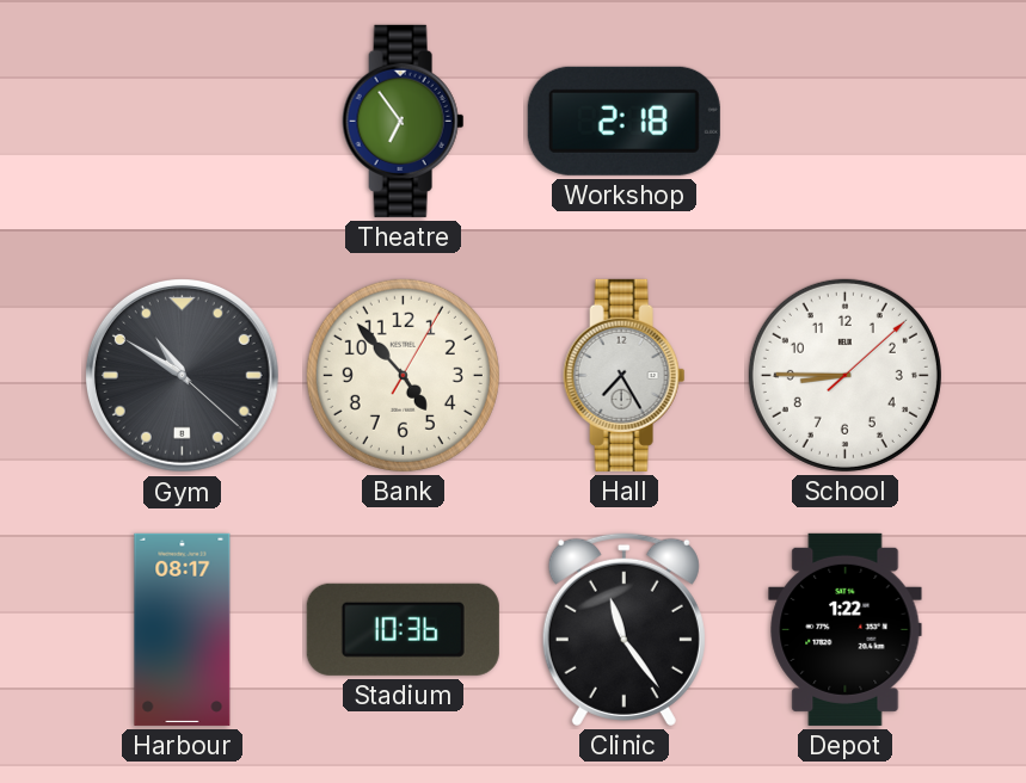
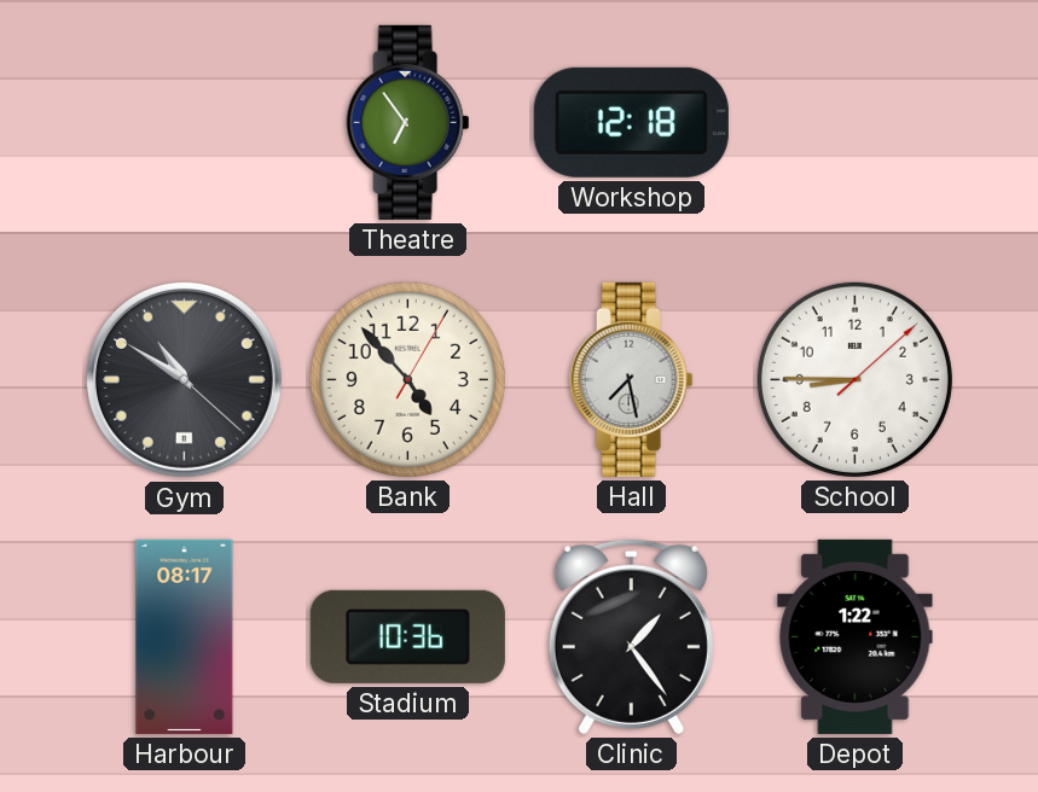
Workshop: 2:18 -> 12:18
Hall: 7:25 -> 7:28
Clinic: 11:24 -> 1:24
